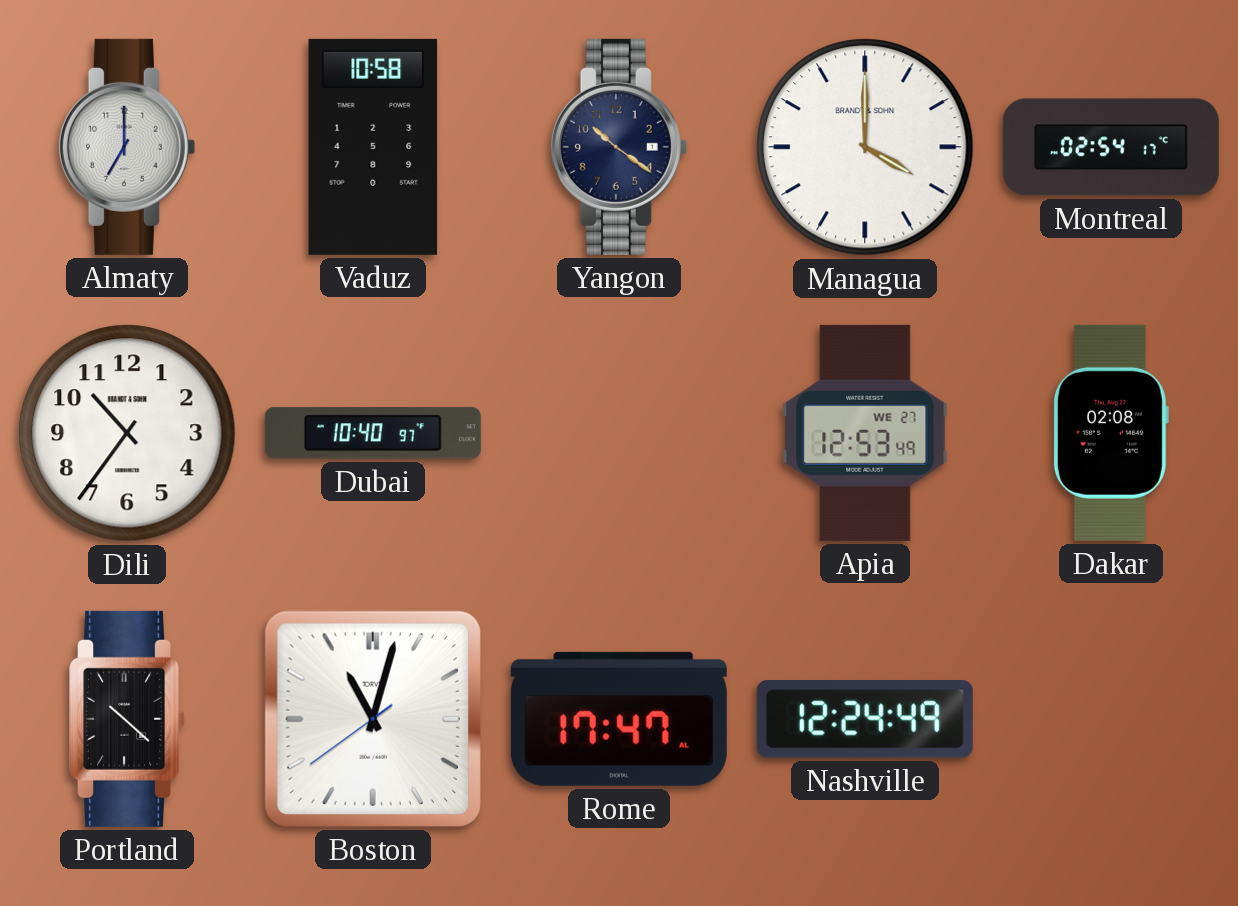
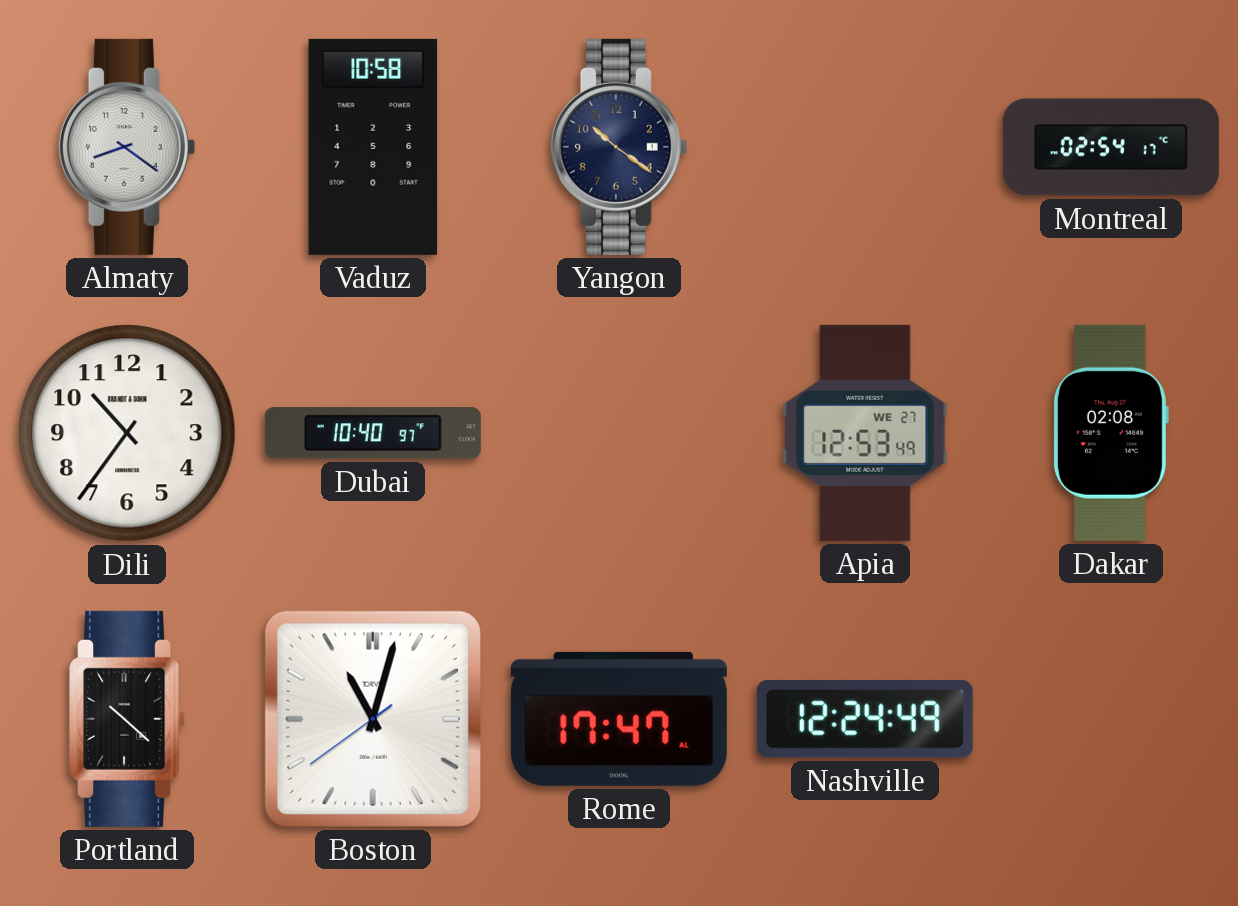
Almaty: 7:00 -> 8:21
Managua: 4:00 -> none
